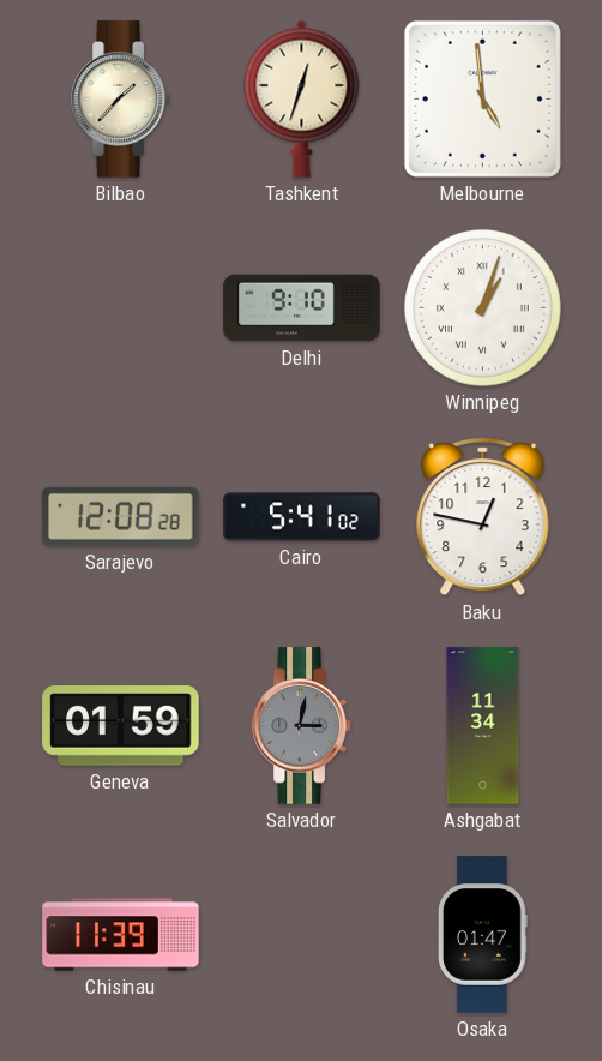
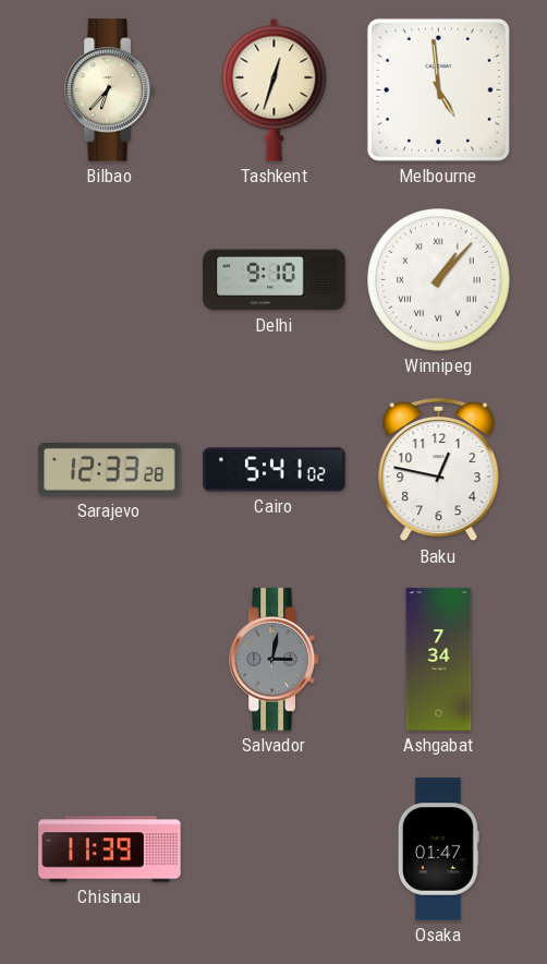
Bilbao: 1:37 -> 6:37
Winnipeg: 1:03 -> 1:07
Sarajevo: 12:08 -> 12:33
Geneva: 01:59 -> none
Ashgabat: 11:34 -> 7:34
